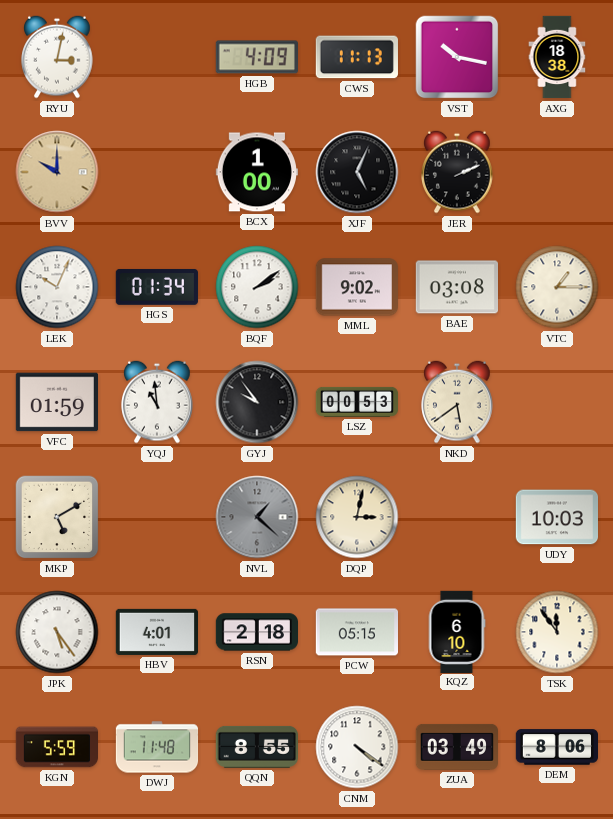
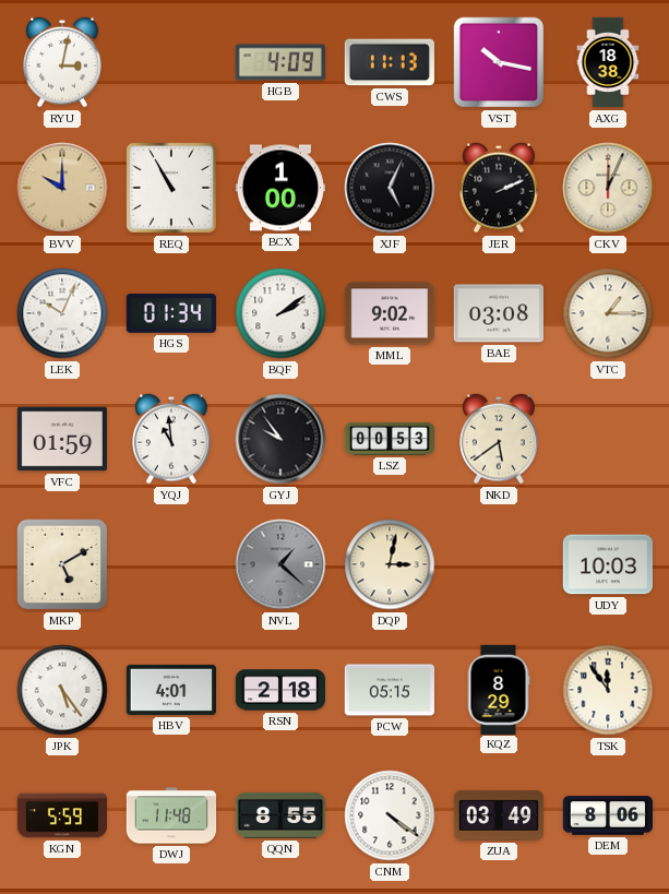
REQ: none -> 10:55
CKV: none -> 12:04
KQZ: 6:10 -> 8:29
